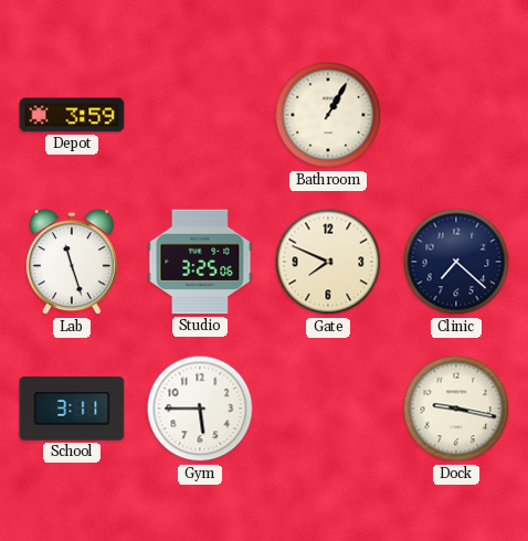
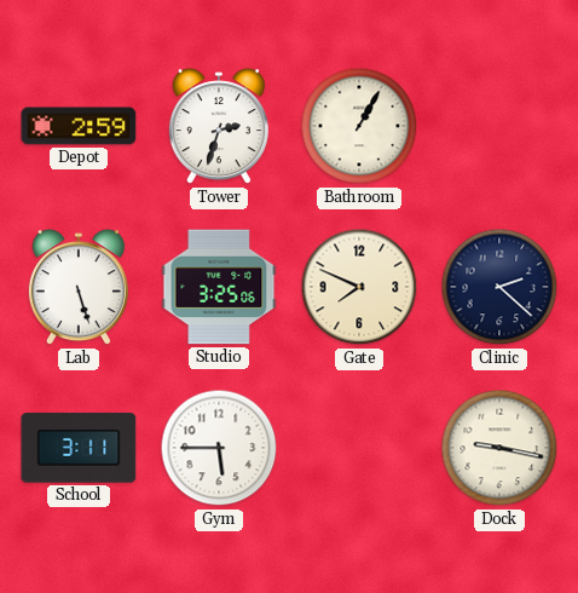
Depot: 3:59 -> 2:59
Tower: none -> 2:33
Lab: 11:27 -> 5:27
Clinic: 7:22 -> 2:22
